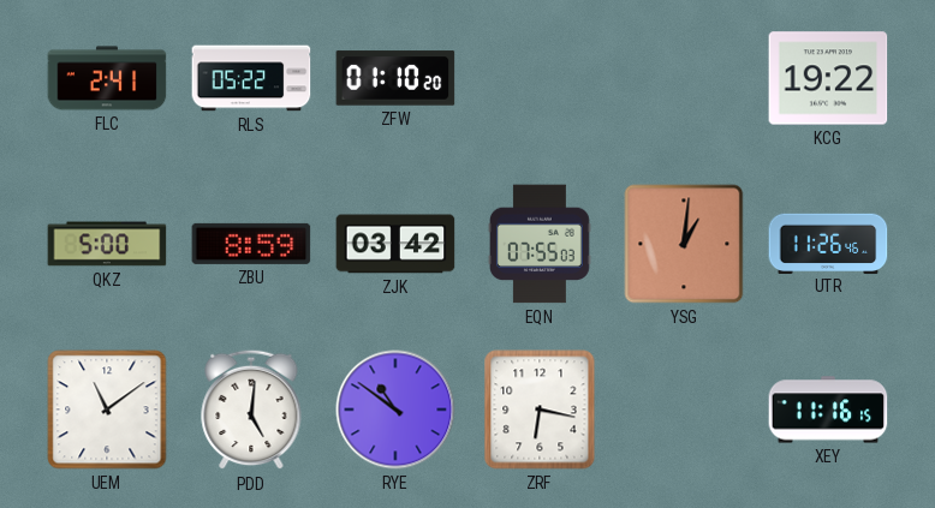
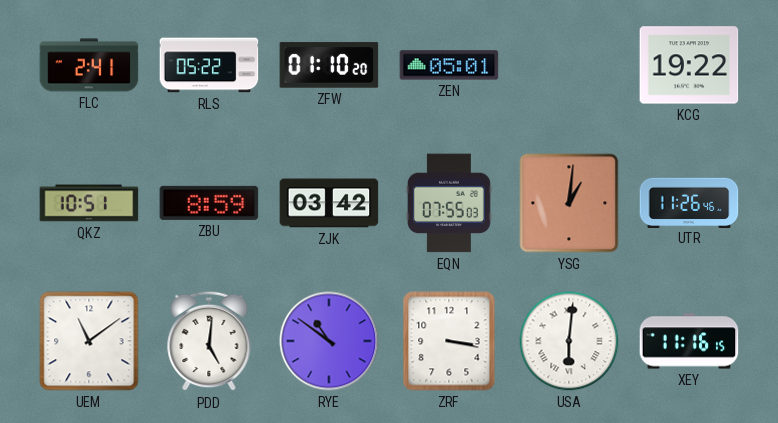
ZEN: none -> 05:01
QKZ: 5:00 -> 10:51
ZRF: 6:17 -> 3:17
USA: none -> 6:01
